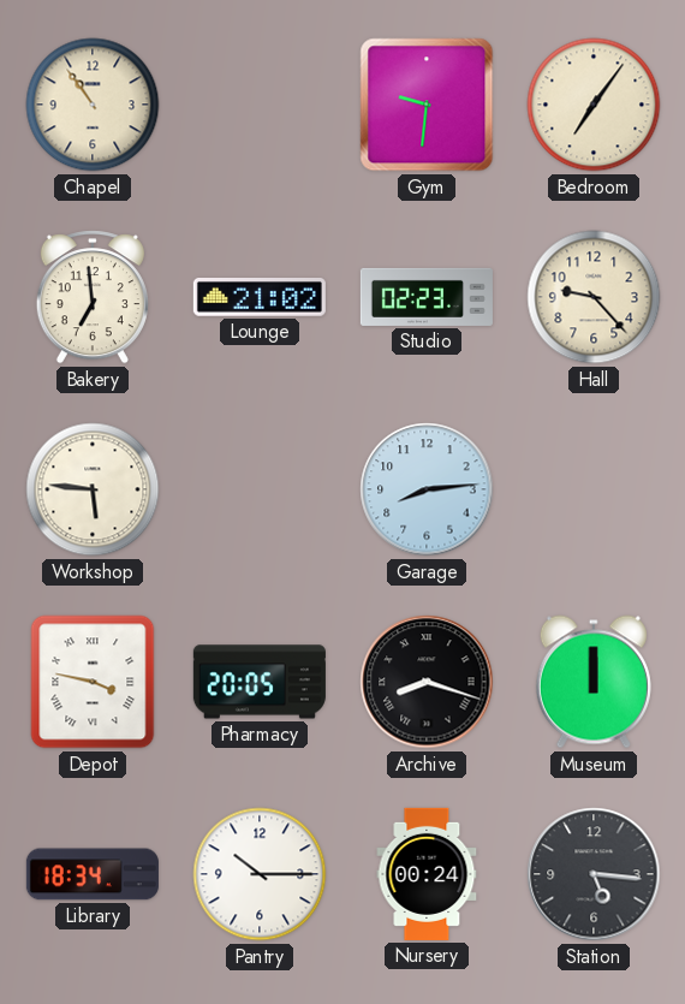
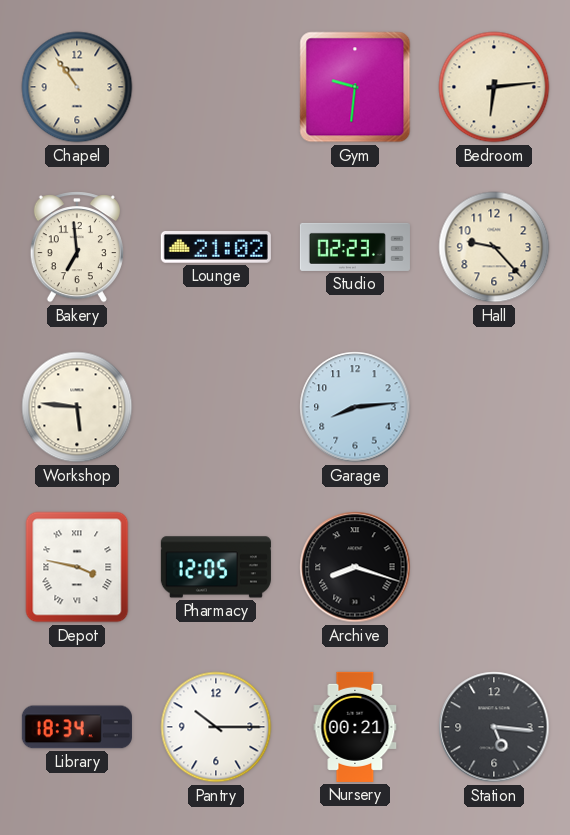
Bedroom: 7:06 -> 6:14
Pharmacy: 20:05 -> 12:05
Museum: 12:00 -> none
Nursery: 00:24 -> 00:21
